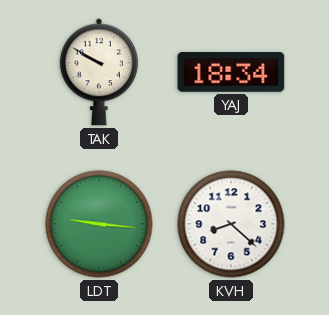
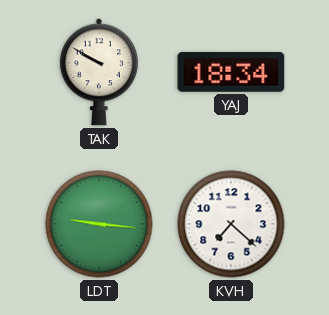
KVH: 8:22 -> 7:22
